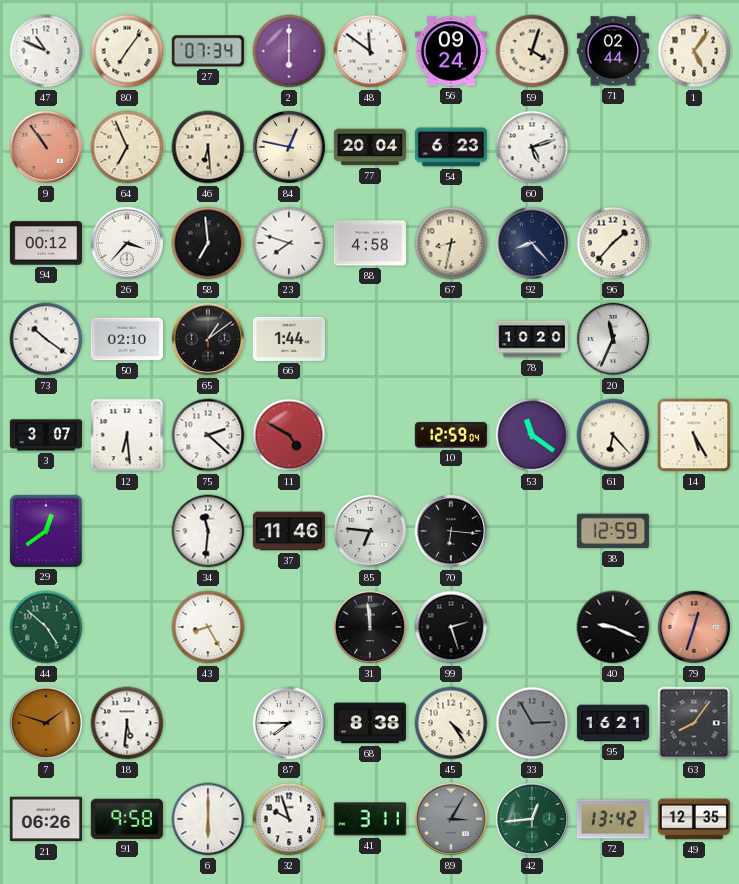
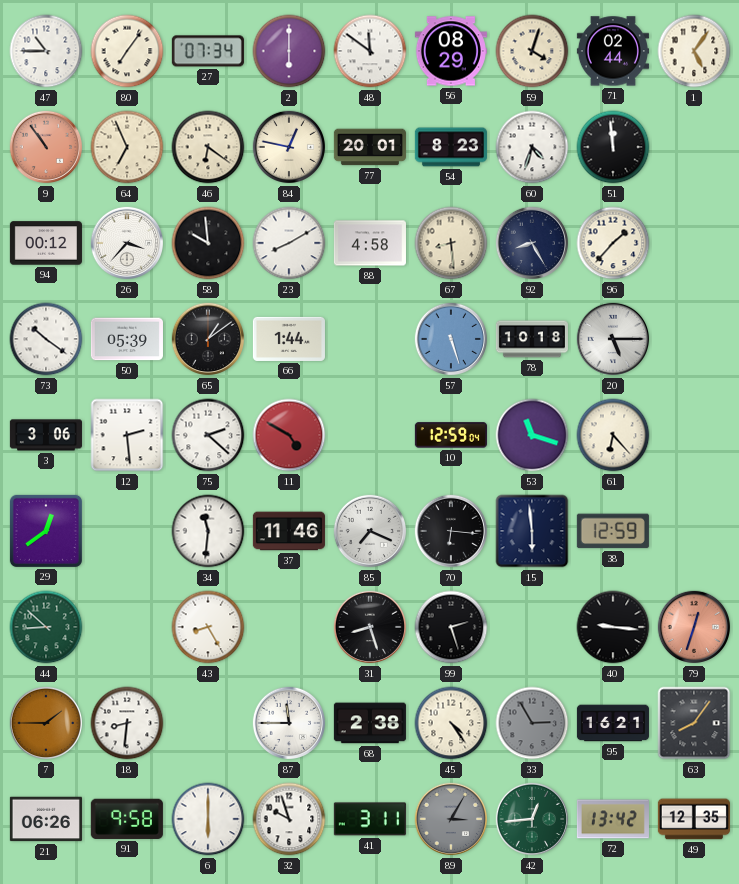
47: 10:49 -> 10:45
56: 09:24 -> 08:29
46: 6:29 -> 6:21
77: 20:04 -> 20:01
54: 6:23 -> 8:23
60: 5:12 -> 4:33
51: none -> 11:59
58: 6:59 -> 9:59
23: 7:48 -> 8:10
67: 8:32 -> 8:29
92: 8:23 -> 8:25
50: 02:10 -> 05:39
57: none -> 5:27
78: 10:20 -> 10:18
20: 11:34 -> 5:15
3: 3:07 -> 3:06
12: 6:29 -> 2:29
53: 11:21 -> 11:18
14: 5:25 -> none
85: 6:46 -> 7:19
15: none -> 5:59
44: 4:52 -> 8:52
31: 11:59 -> 8:27
40: 9:19 -> 9:16
7: 1:48 -> 1:45
18: 5:31 -> 8:31
87: 7:45 -> 11:45
68: 8:38 -> 2:38
